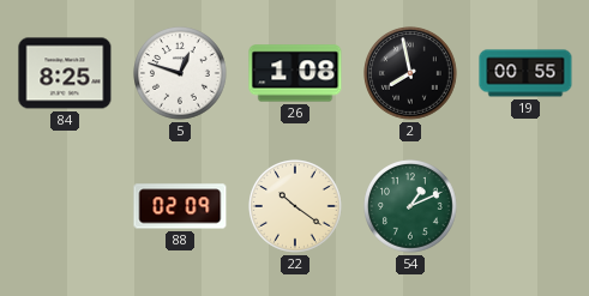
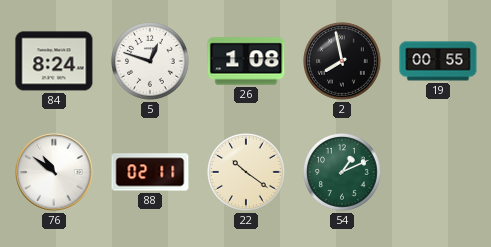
84: 8:25 -> 8:24
76: none -> 10:51
88: 02:09 -> 02:11
